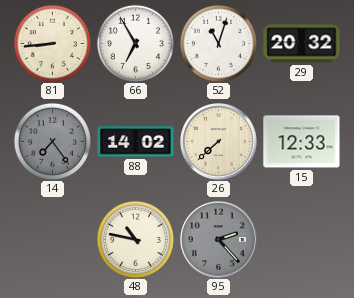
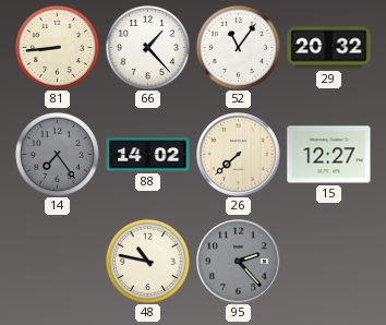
66: 6:55 -> 1:23
52: 11:03 -> 11:06
15: 12:33 -> 12:27
